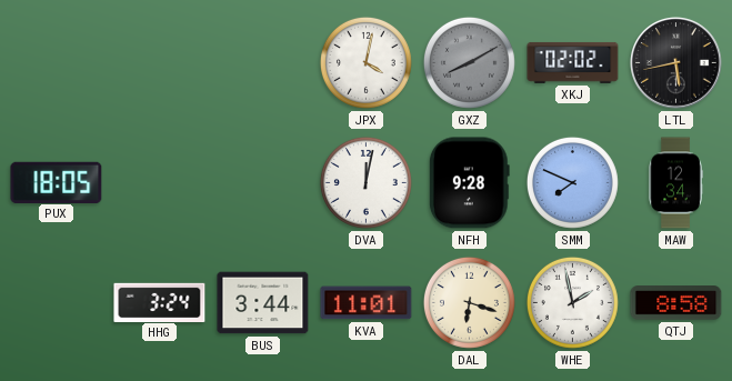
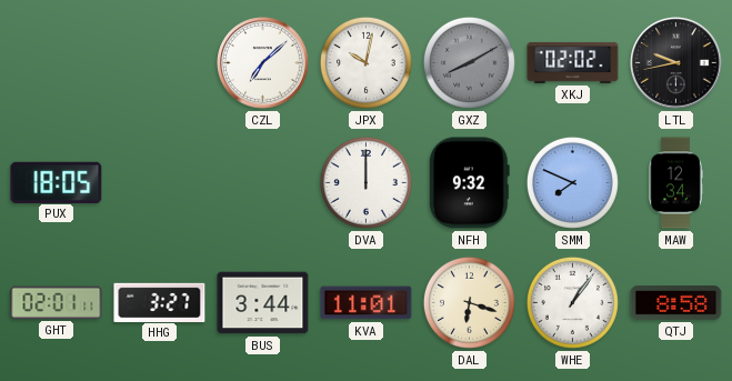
CZL: none -> 7:08
JPX: 4:02 -> 10:02
LTL: 5:43 -> 9:43
DVA: 12:02 -> 12:00
NFH: 9:28 -> 9:32
GHT: none -> 02:01
HHG: 3:24 -> 3:27
WHE: 1:58 -> 1:06
